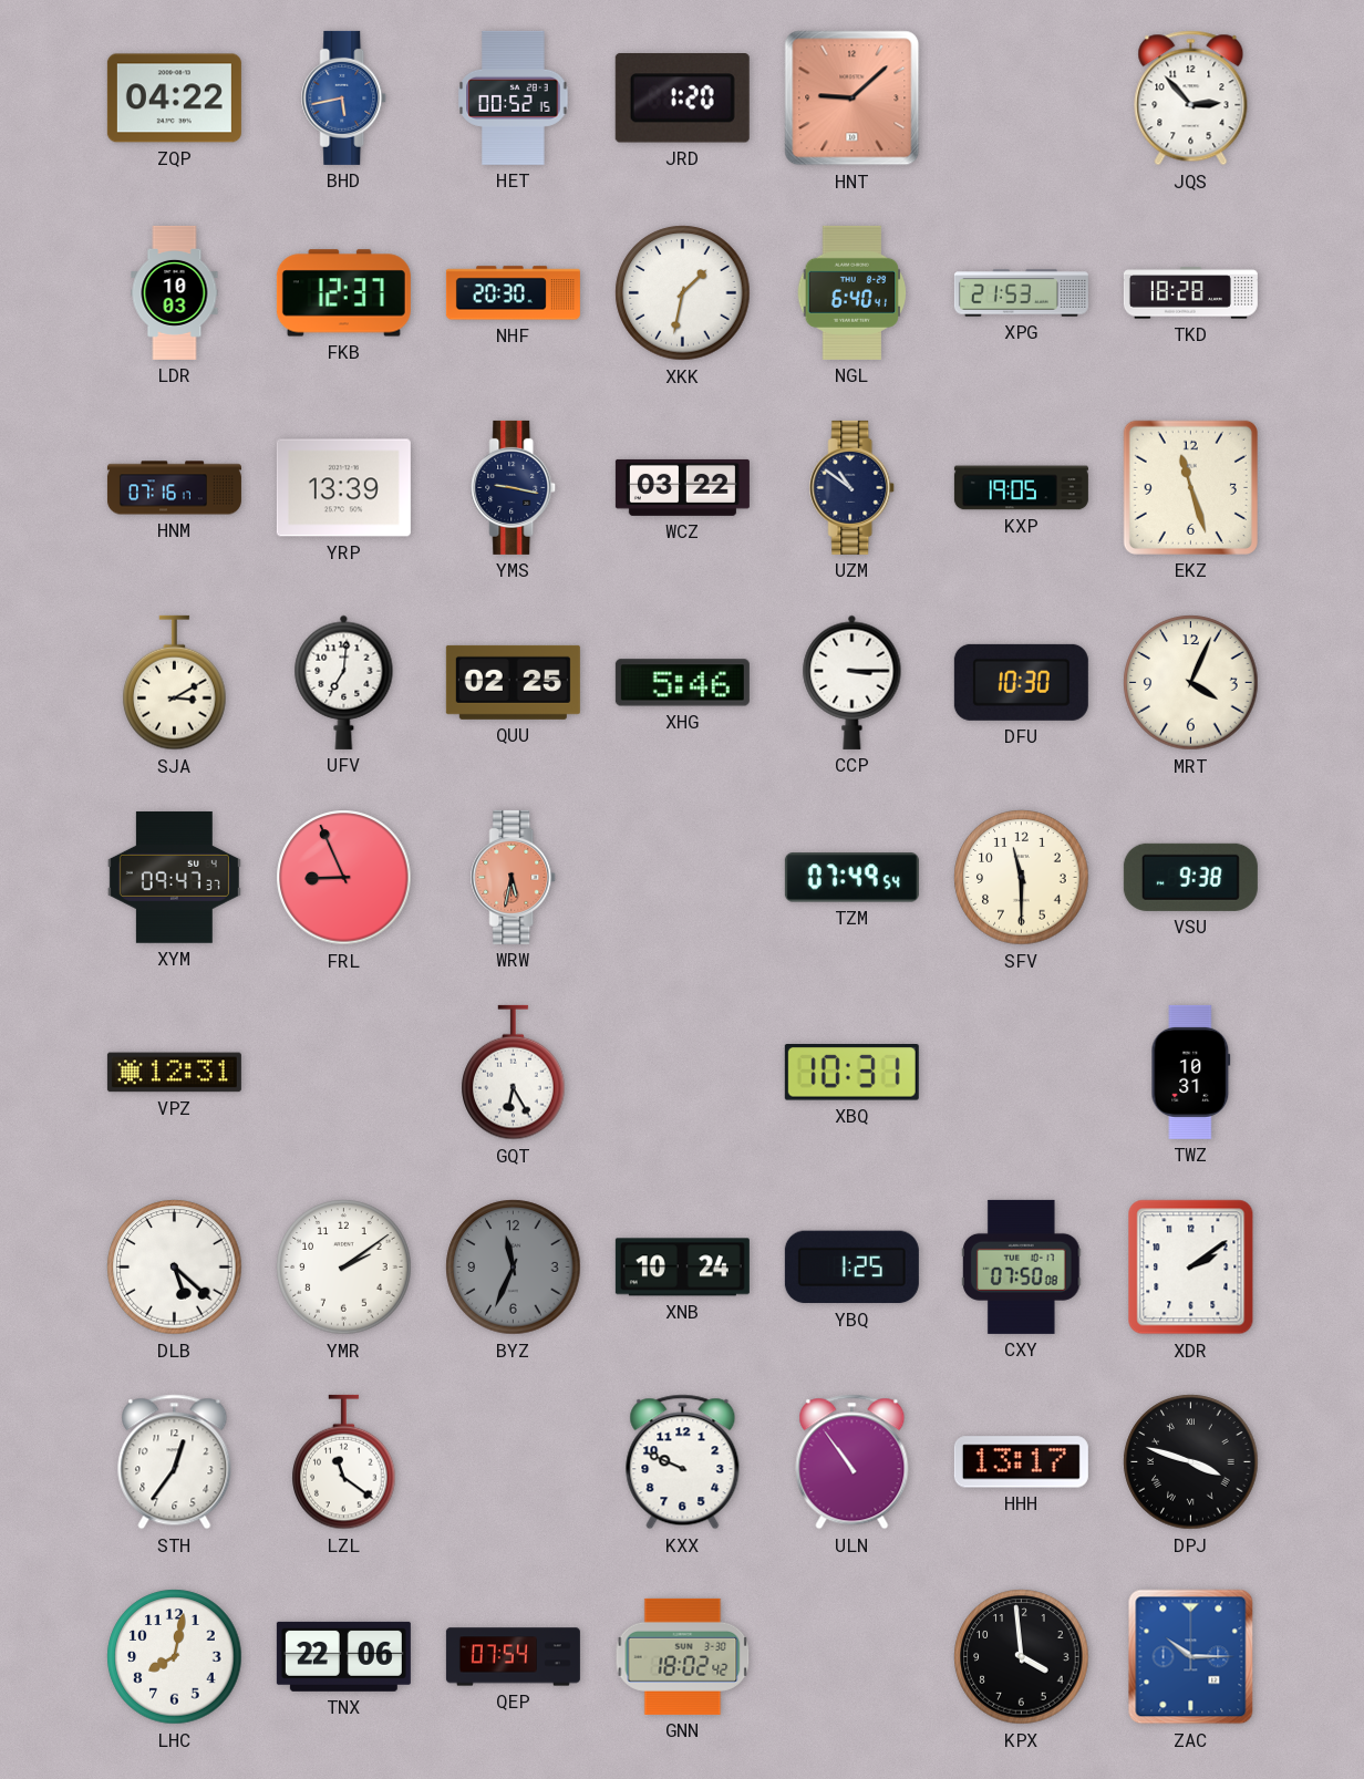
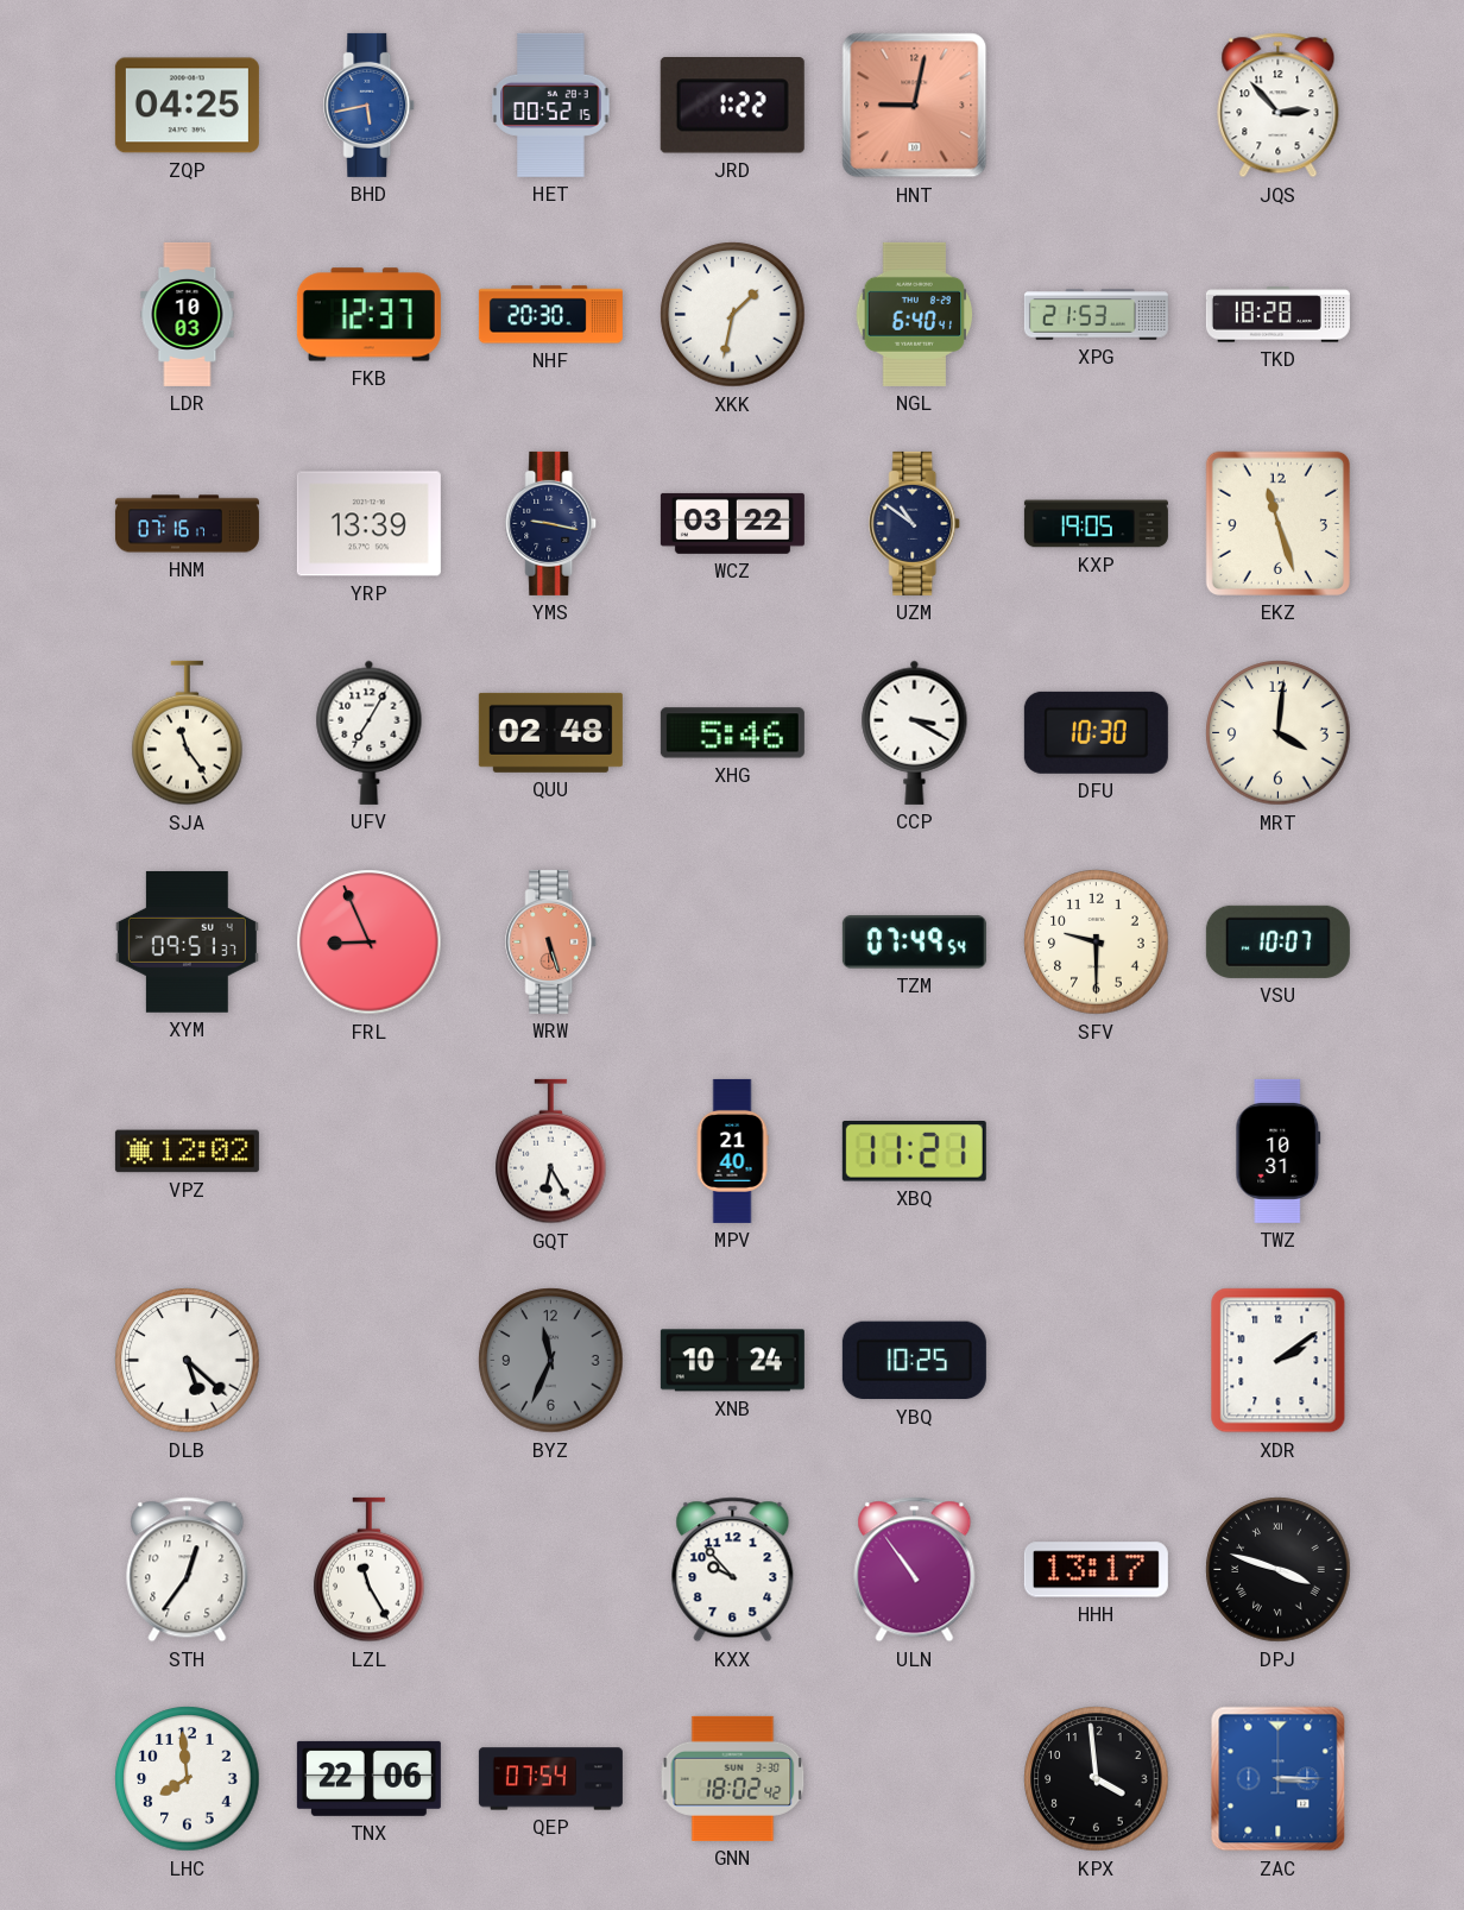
ZQP: 04:22 -> 04:25
JRD: 1:20 -> 1:22
HNT: 9:08 -> 9:02
SJA: 3:10 -> 11:24
UFV: 7:01 -> 7:05
QUU: 02:25 -> 02:48
CCP: 3:15 -> 3:20
MRT: 4:04 -> 4:01
XYM: 09:47 -> 09:51
WRW: 5:32 -> 5:27
SFV: 11:30 -> 9:30
VSU: 9:38 -> 10:07
VPZ: 12:31 -> 12:02
MPV: none -> 21:40
XBQ: 10:31 -> 11:21
YMR: 2:09 -> none
YBQ: 1:25 -> 10:25
CXY: 07:50 -> none
LZL: 11:21 -> 11:25
KXX: 9:49 -> 9:53
LHC: 8:02 -> 7:59
ZAC: 10:15 -> 3:15
